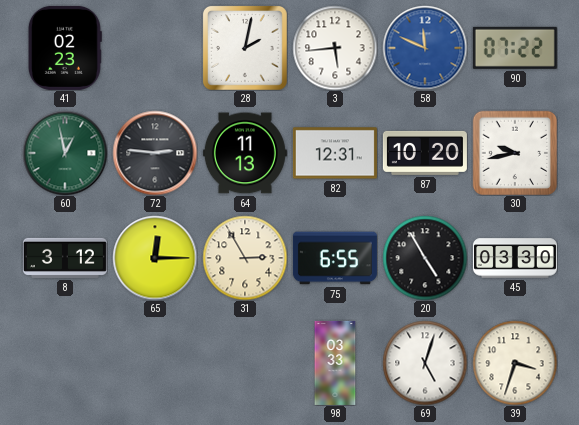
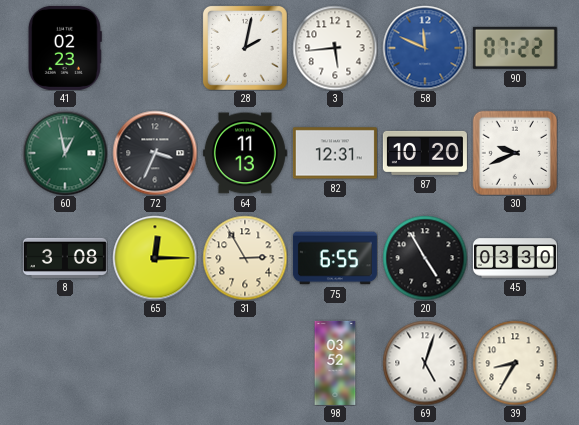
72: 2:46 -> 3:34
30: 9:43 -> 9:41
8: 3:12 -> 3:08
98: 03:33 -> 03:52
39: 3:33 -> 8:35
